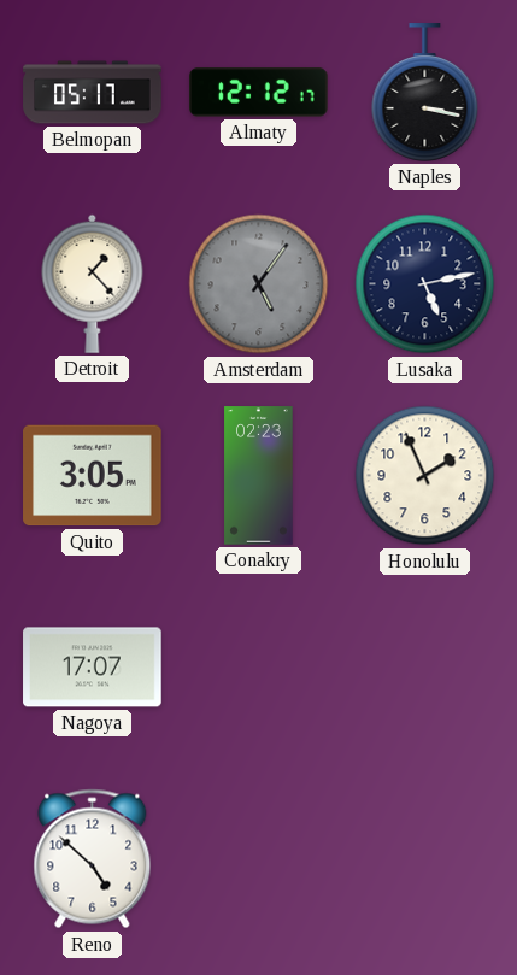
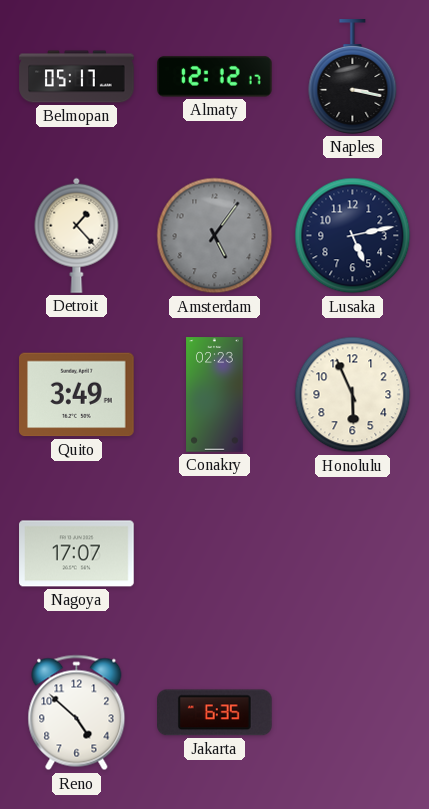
Quito: 3:05 -> 3:49
Honolulu: 1:56 -> 5:56
Jakarta: none -> 6:35
